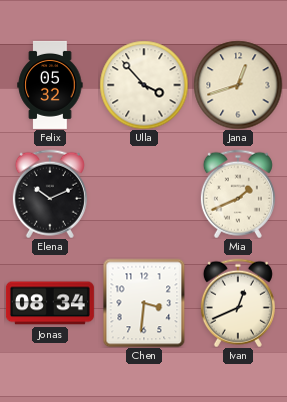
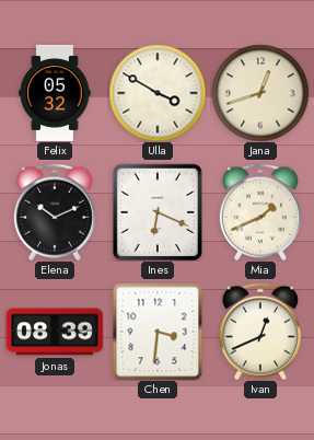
Ulla: 3:53 -> 3:50
Ines: none -> 6:19
Jonas: 08:34 -> 08:39
